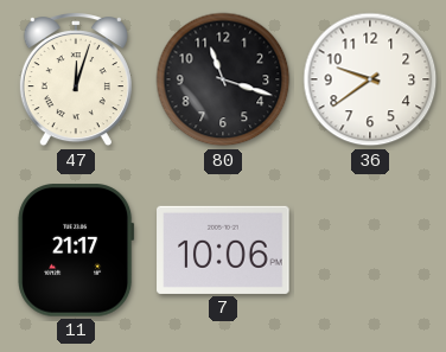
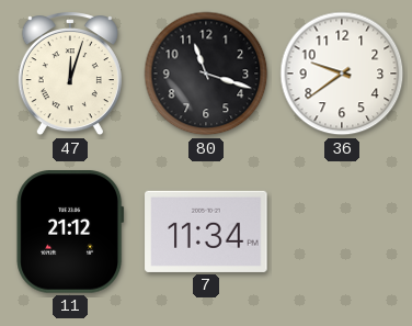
11: 21:17 -> 21:12
7: 10:06 -> 11:34
